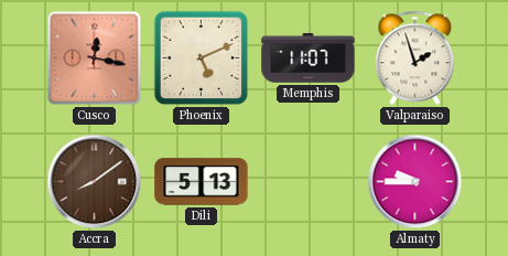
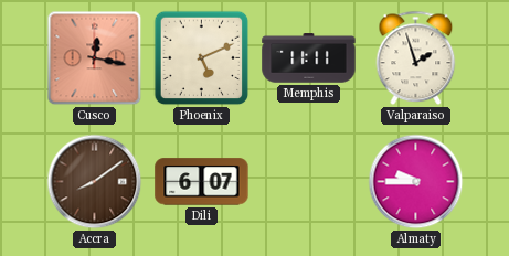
Memphis: 11:07 -> 11:11
Dili: 5:13 -> 6:07
